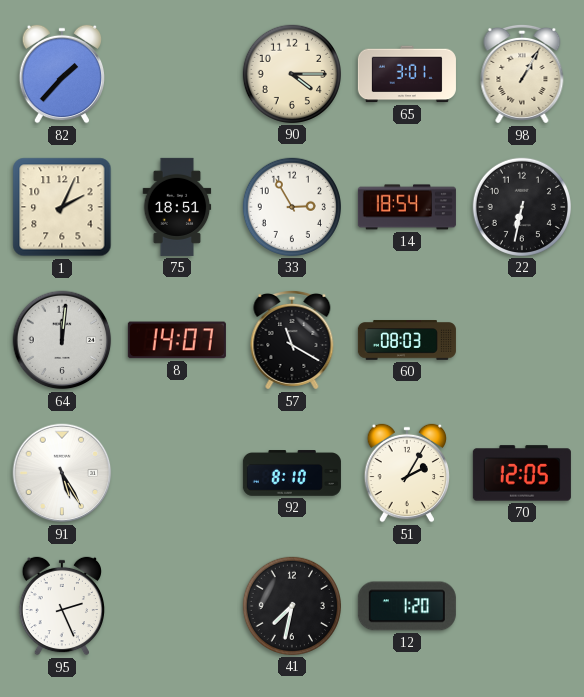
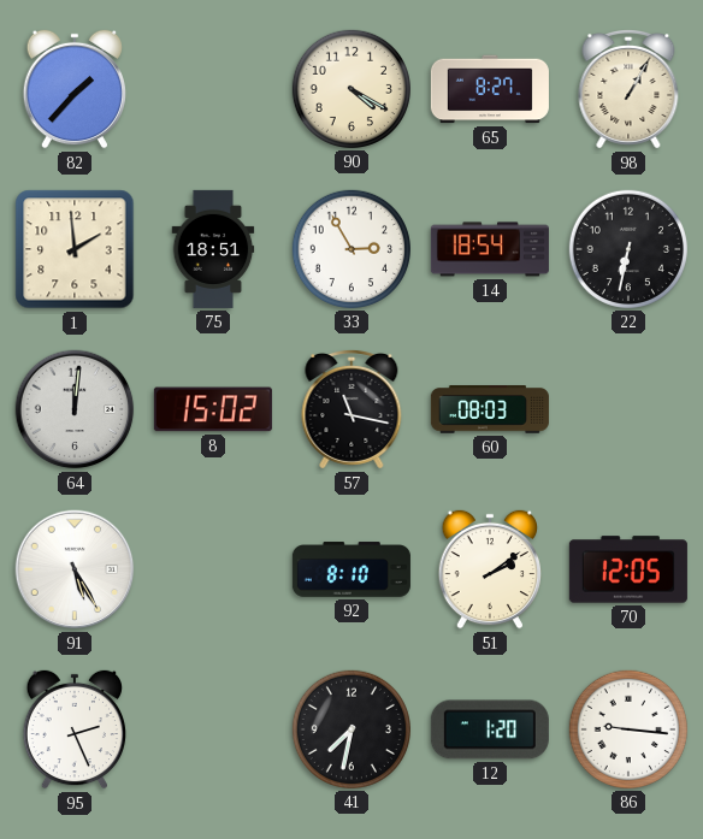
90: 4:15 -> 4:20
65: 3:01 -> 8:27
1: 2:04 -> 1:59
8: 14:07 -> 15:02
57: 11:20 -> 11:17
51: 2:05 -> 2:09
86: none -> 9:16
